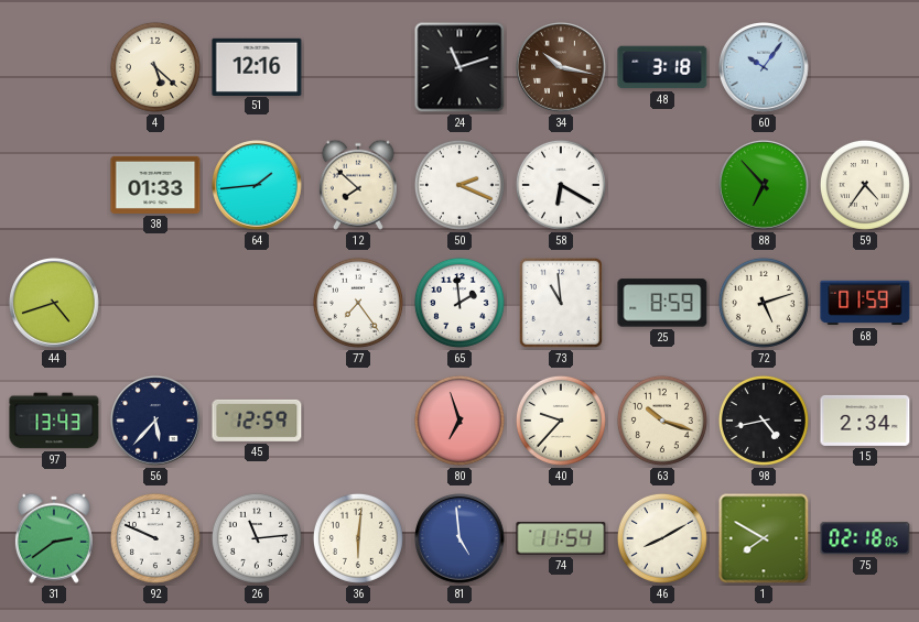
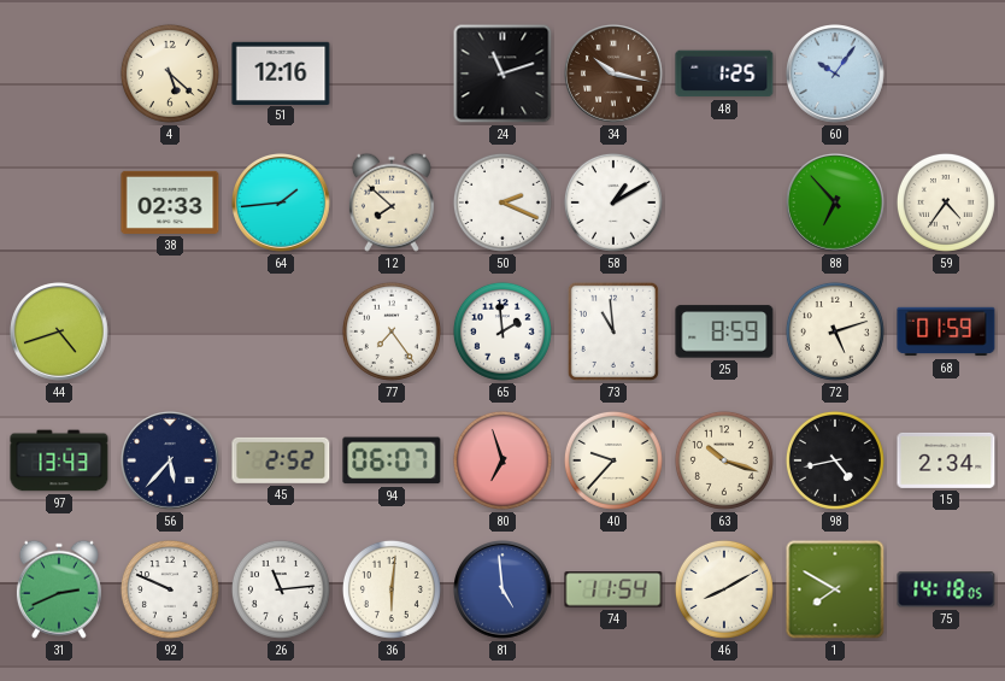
48: 3:18 -> 1:25
38: 01:33 -> 02:33
58: 6:20 -> 1:10
45: 12:59 -> 2:52
94: none -> 06:07
31: 2:39 -> 2:41
75: 02:18 -> 14:18
